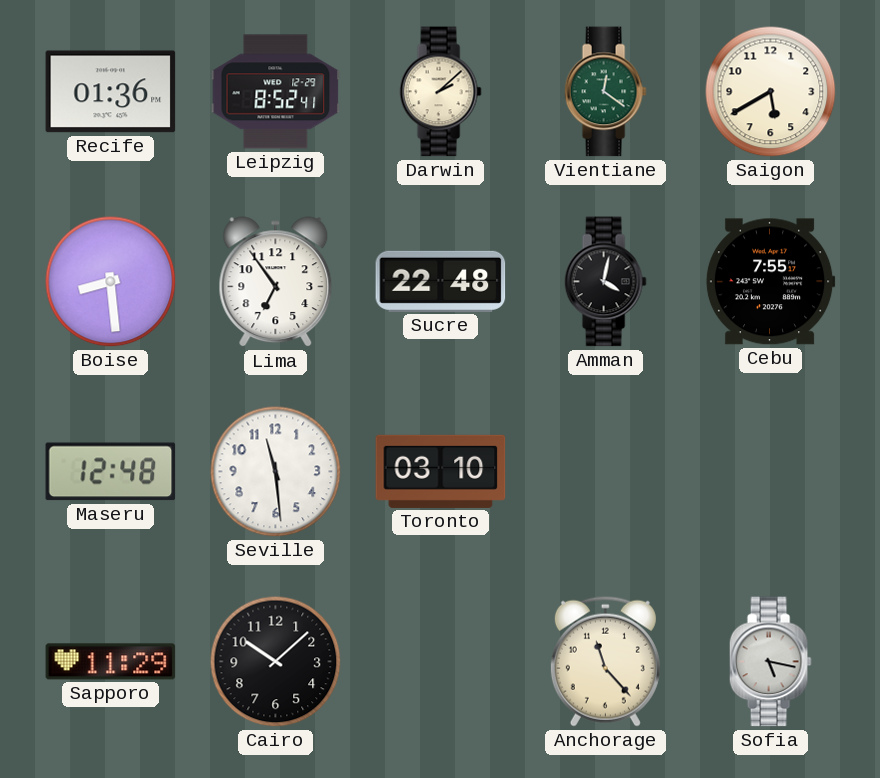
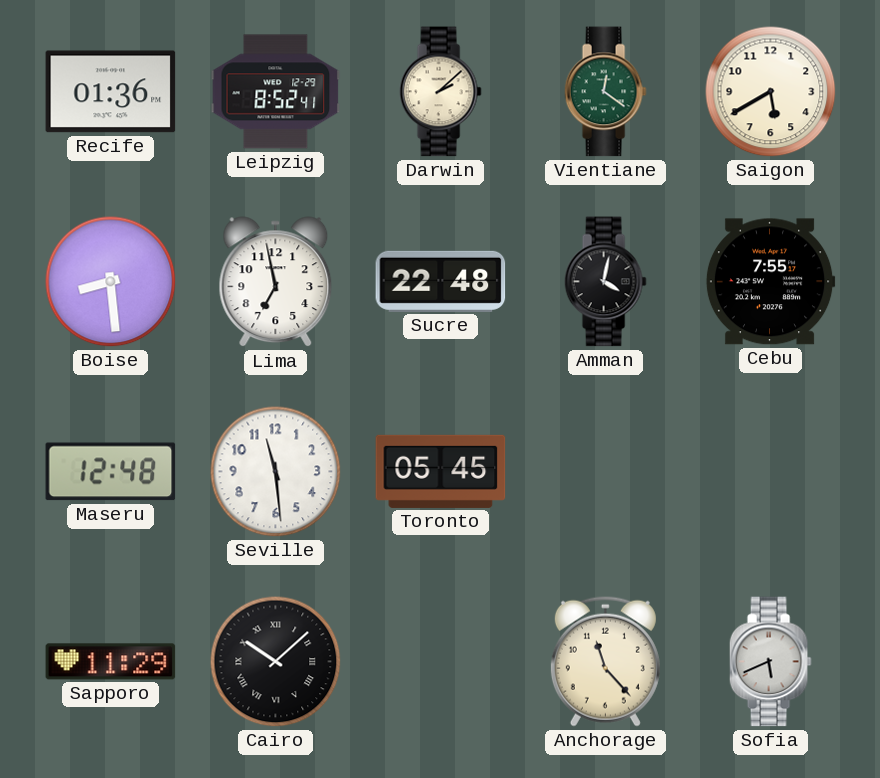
Lima: 6:54 -> 6:58
Toronto: 03:10 -> 05:45
Cairo numerals: Arabic -> Roman
Sofia: 5:17 -> 5:41
